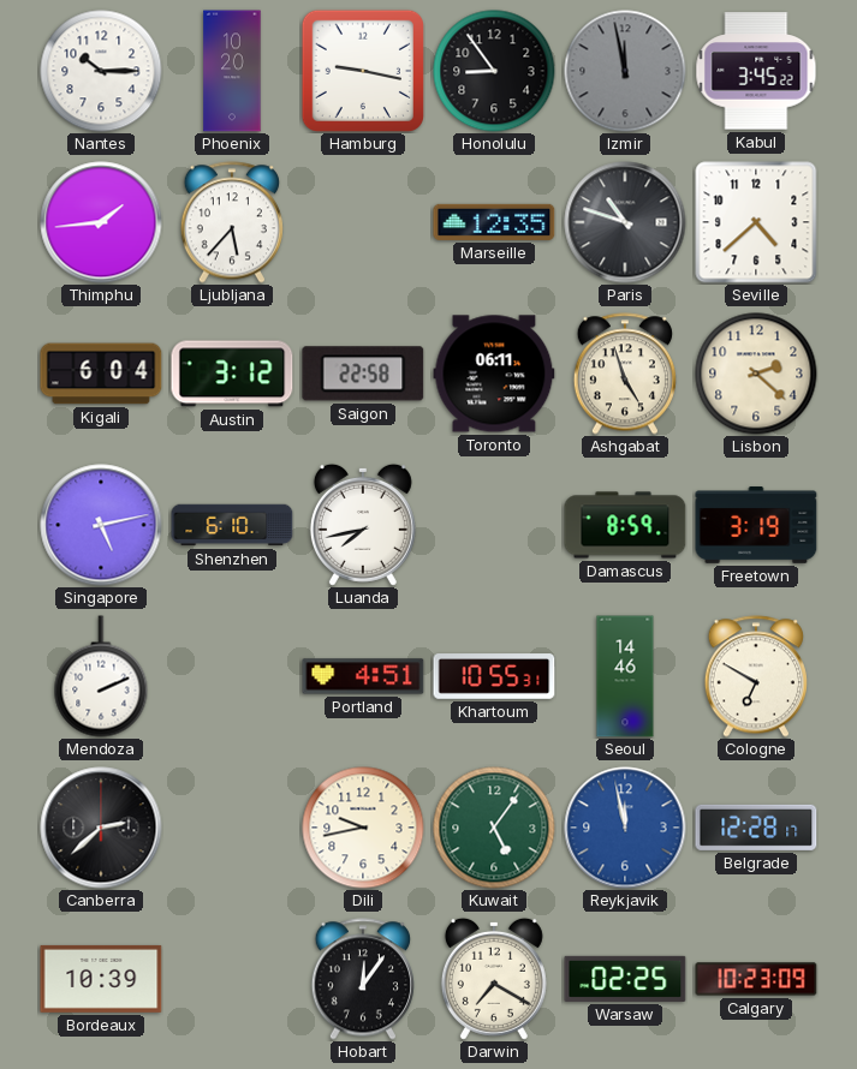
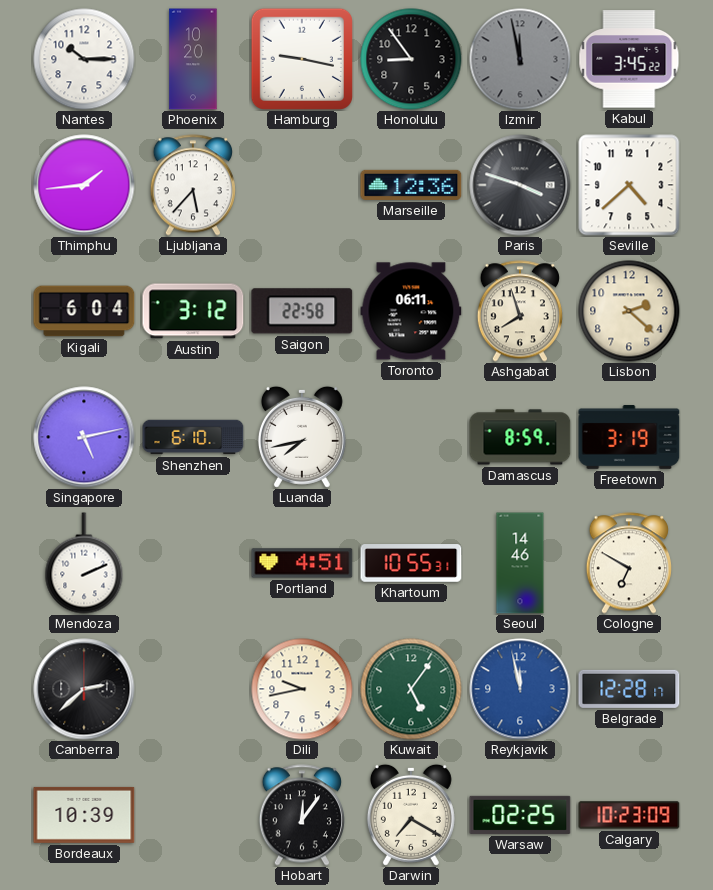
Marseille: 12:35 -> 12:36
Paris: 10:48 -> 3:48
Ashgabat: 4:57 -> 7:57
